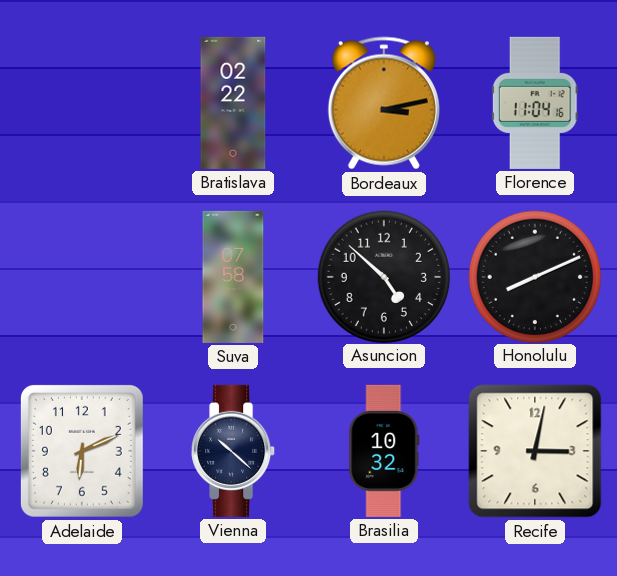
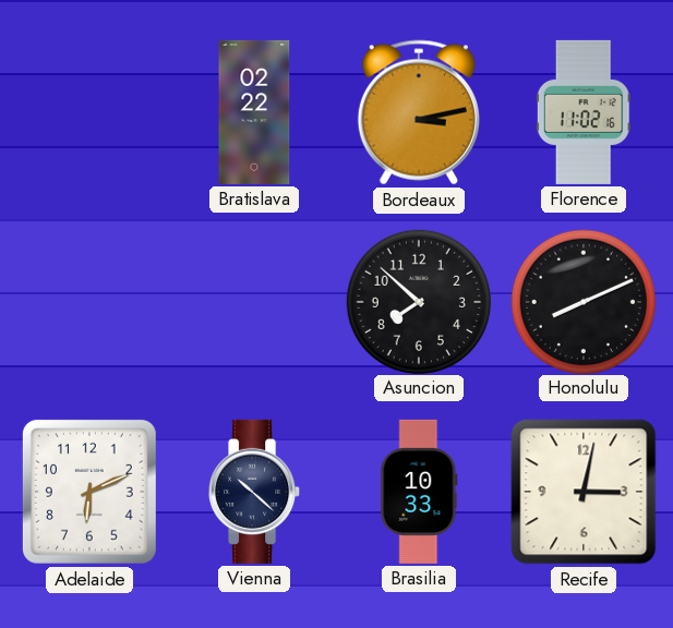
Florence: 11:04 -> 11:02
Suva: 07:58 -> none
Asuncion: 4:52 -> 7:52
Brasilia: 10:32 -> 10:33
